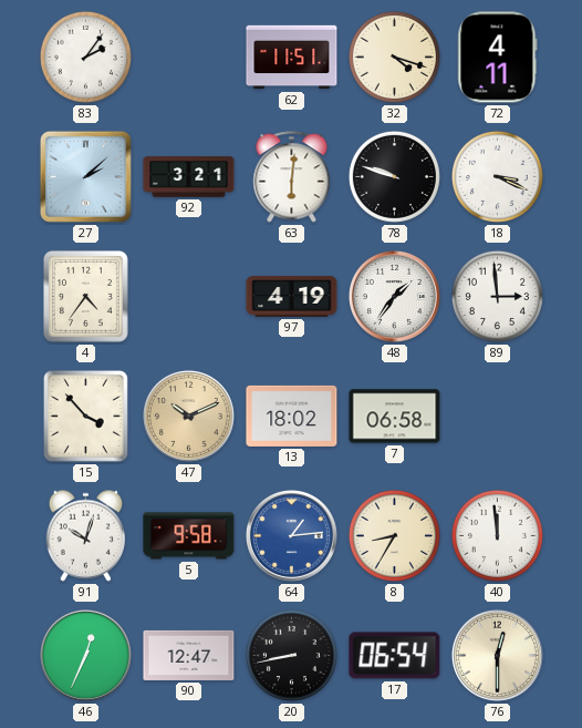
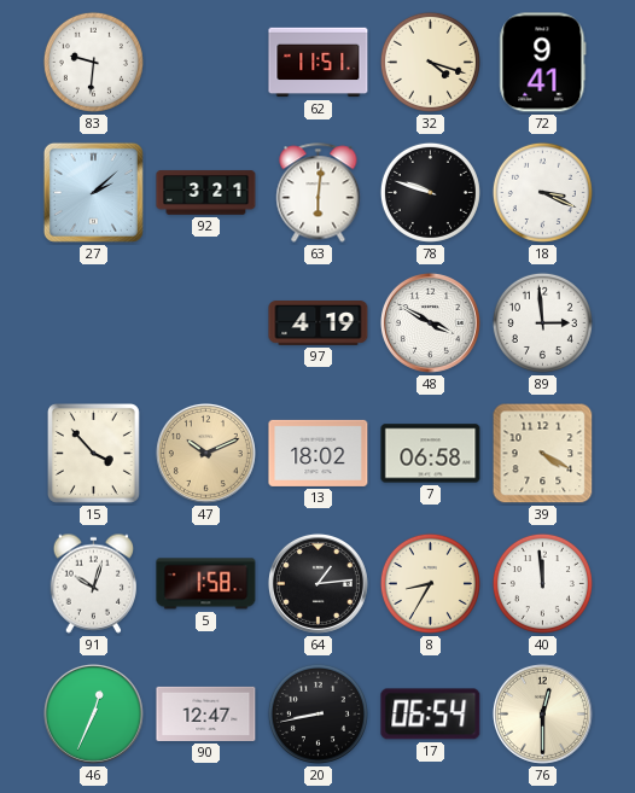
83: 2:06 -> 9:31
72: 4:11 -> 9:41
4: 4:36 -> none
48: 1:36 -> 3:50
39: none -> 4:20
5: 9:58 -> 1:58
64 dial: blue -> black
